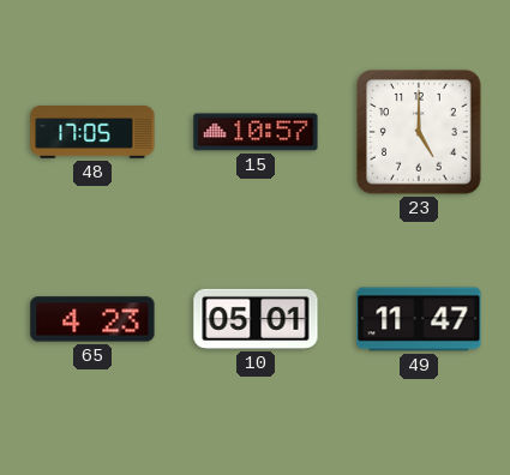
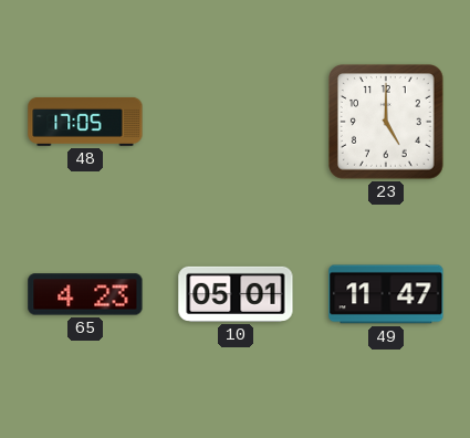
15: 10:57 -> none
